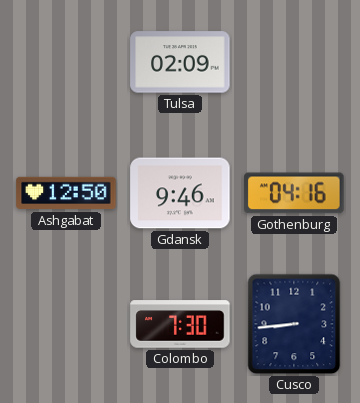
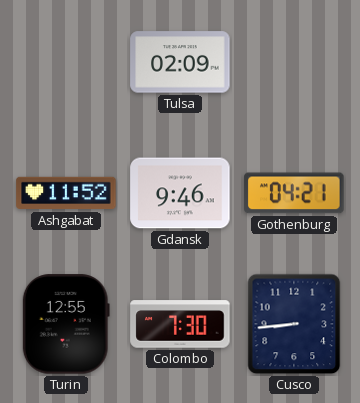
Ashgabat: 12:50 -> 11:52
Gothenburg: 04:16 -> 04:21
Turin: none -> 12:55
